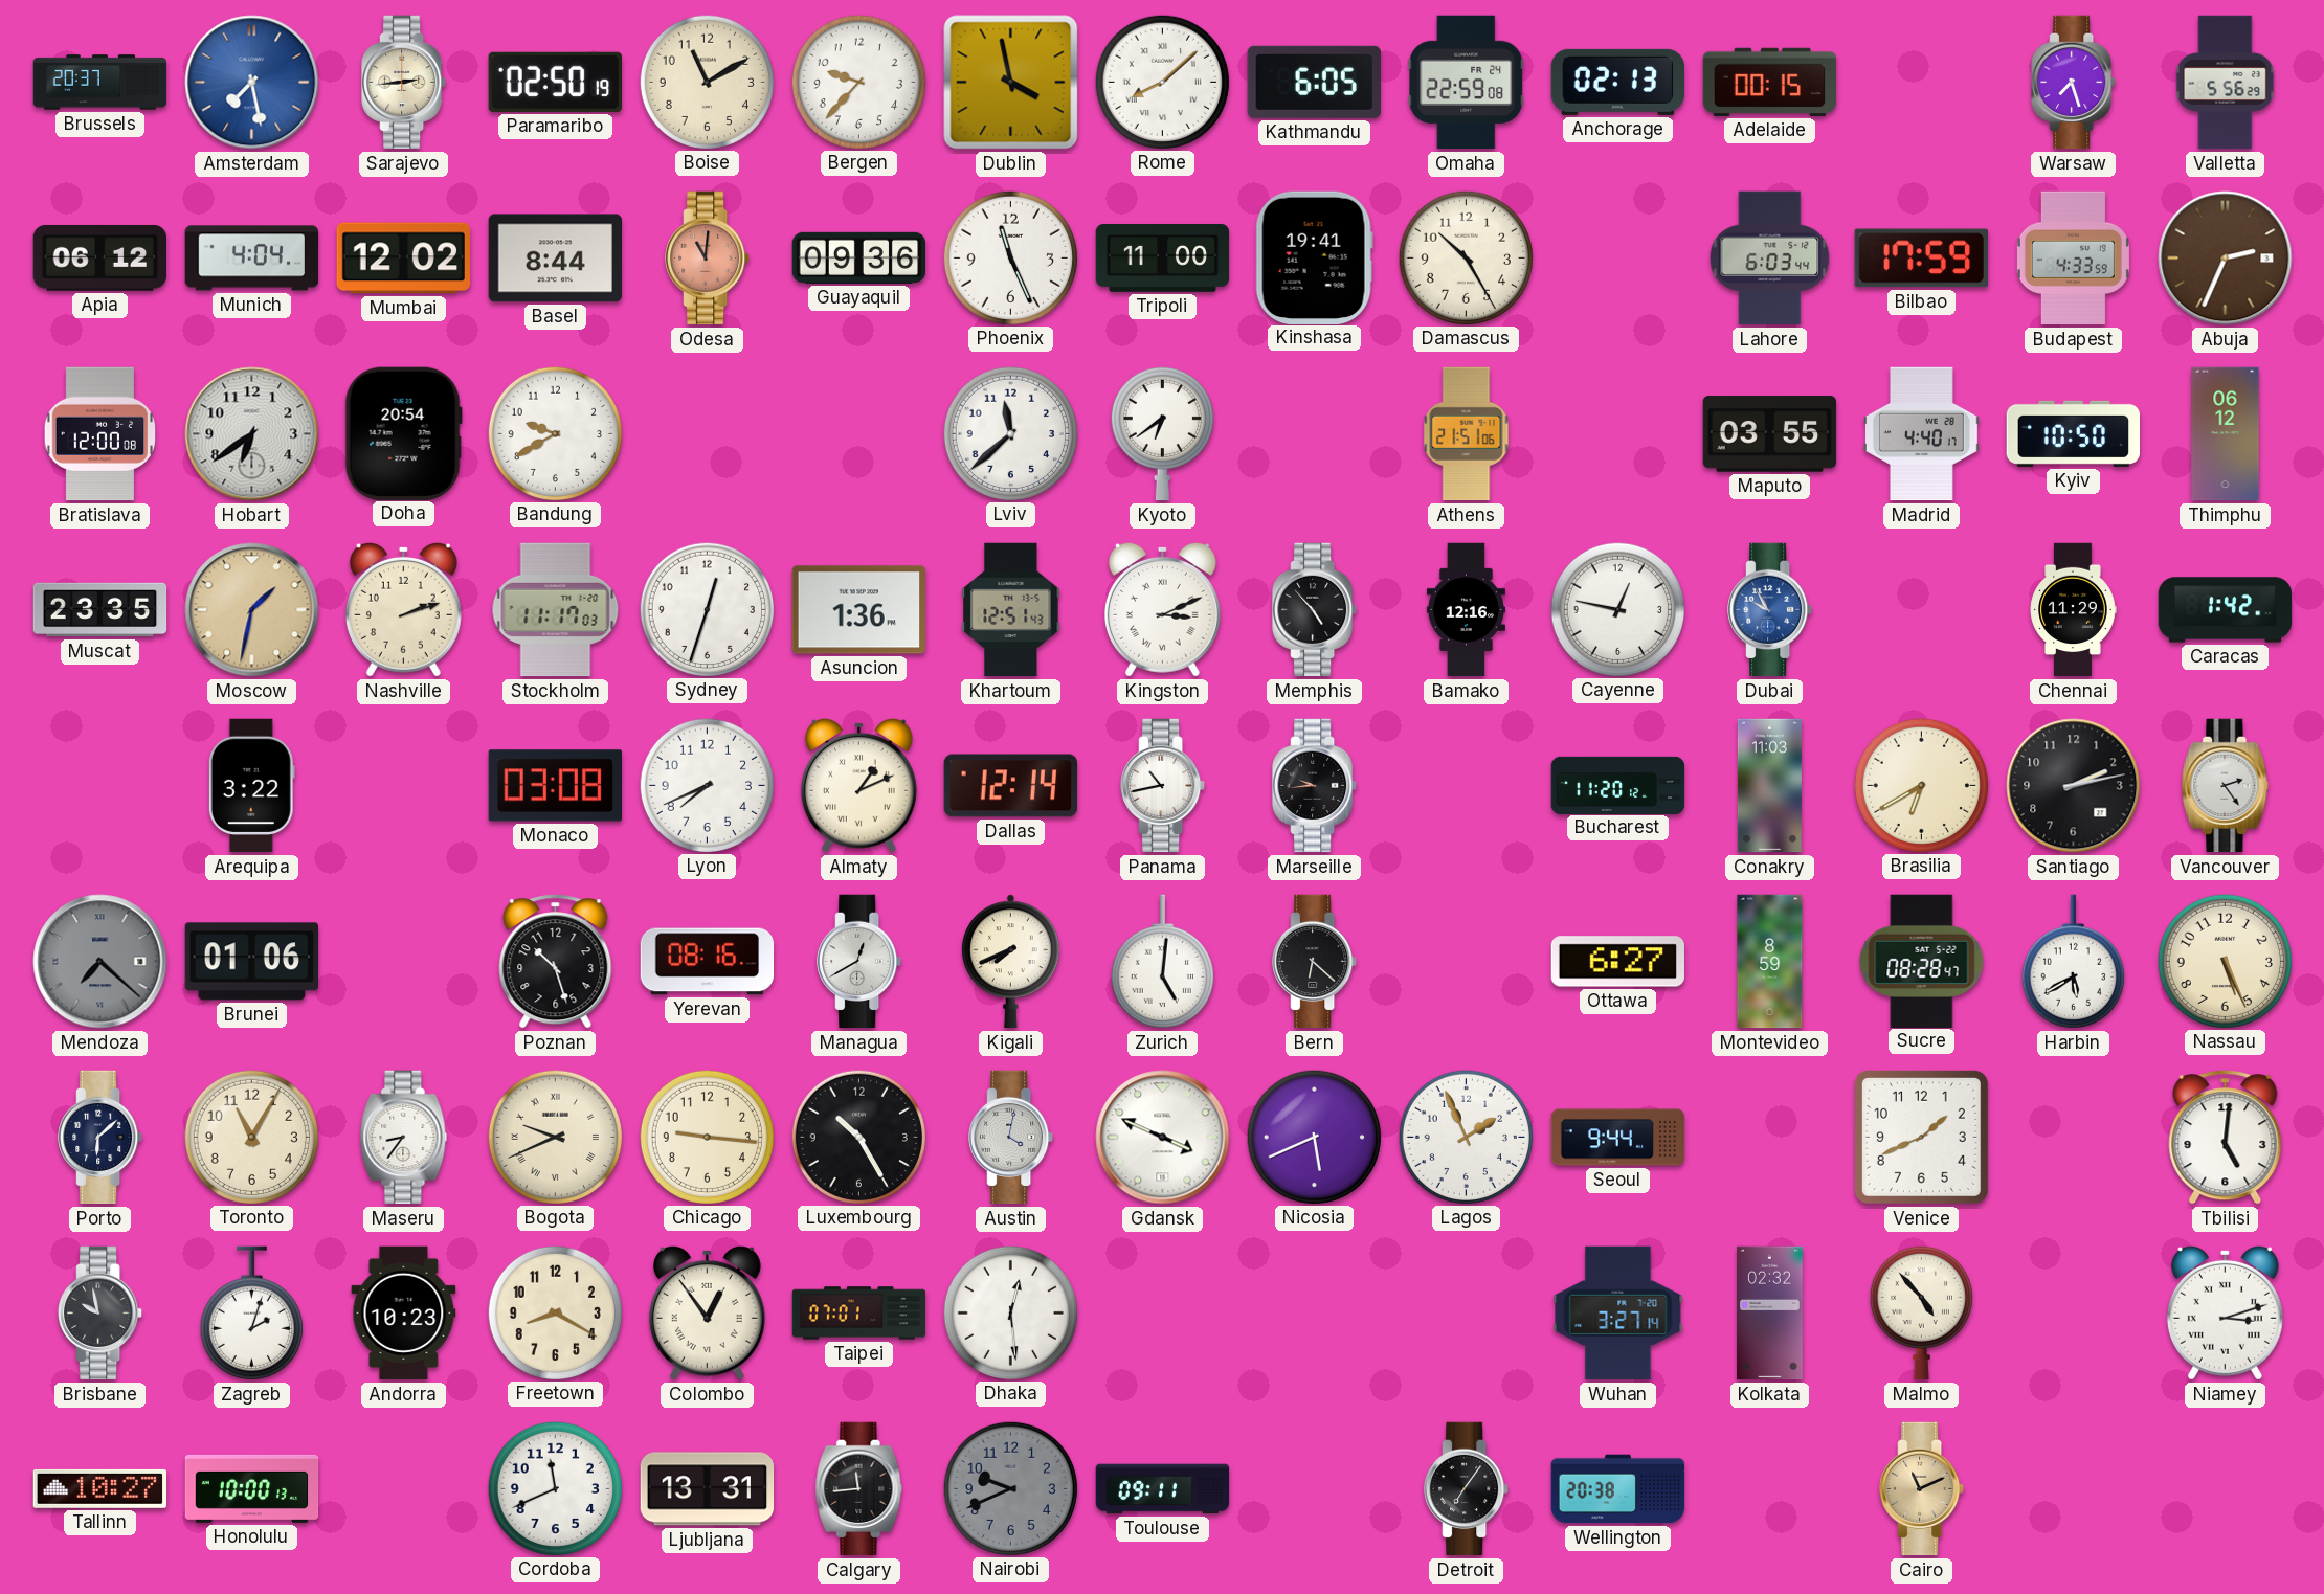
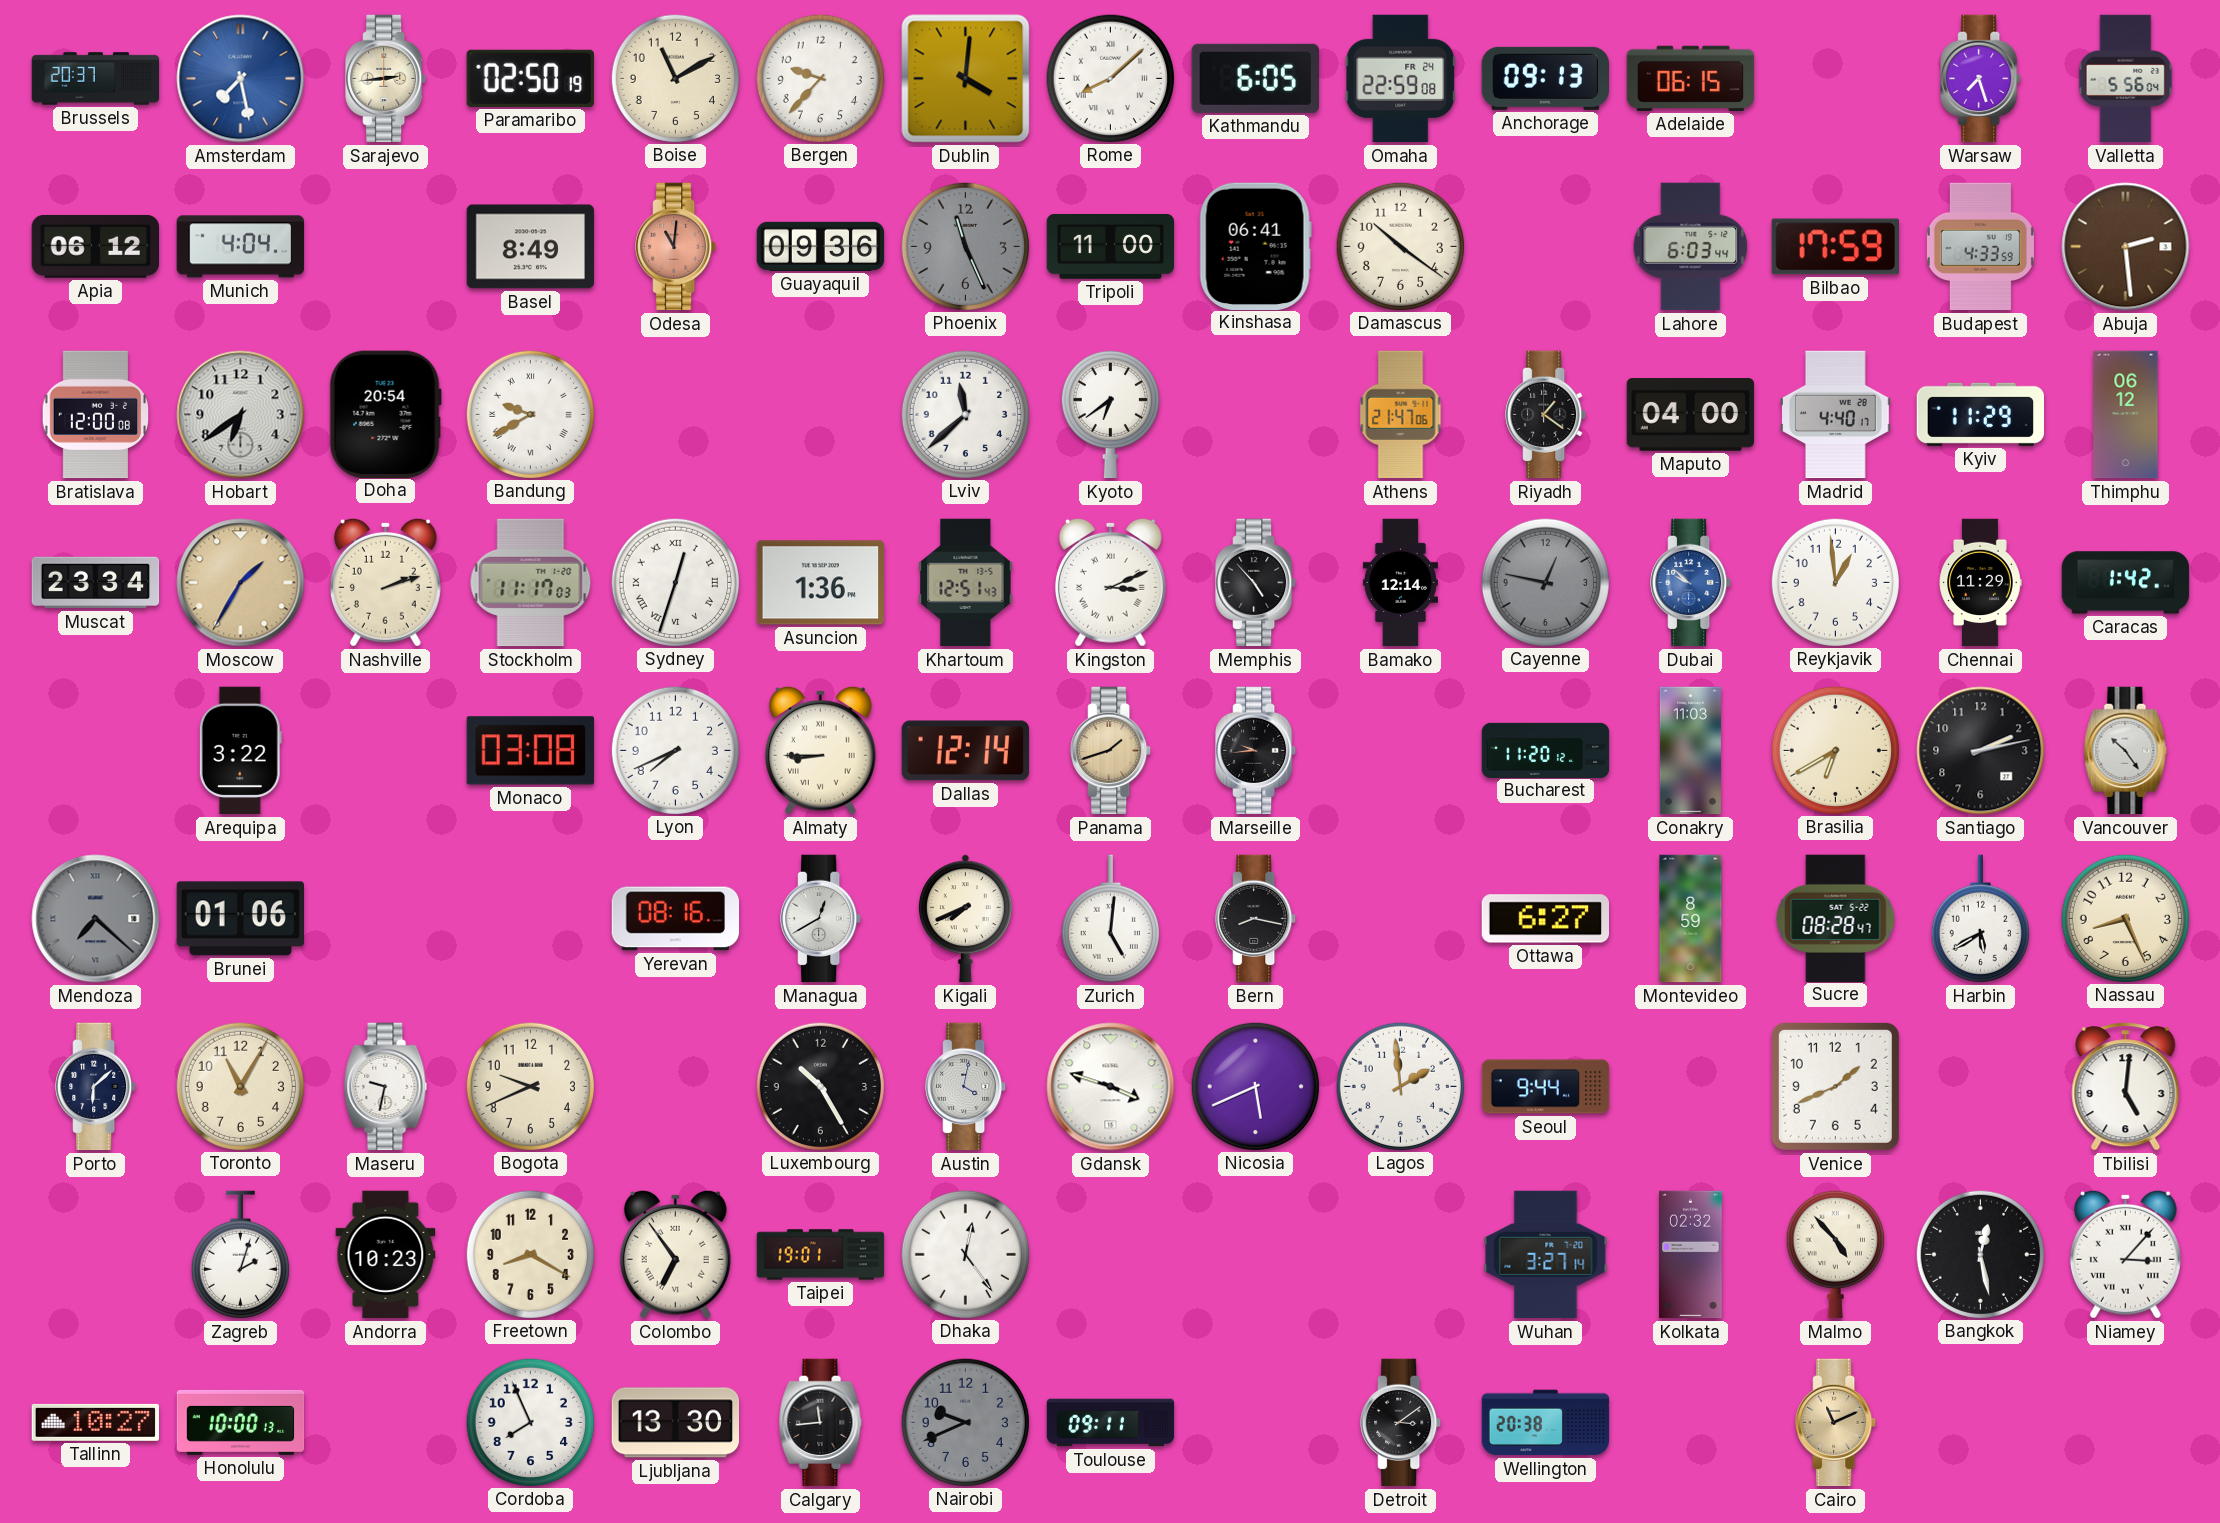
Dublin: 3:58 -> 4:01
Anchorage: 02:13 -> 09:13
Adelaide: 00:15 -> 06:15
Valletta: 5:56:29 -> 5:56:04
Mumbai: 12:02 -> none
Basel: 8:44 -> 8:49
Phoenix dial: white -> grey
Kinshasa: 19:41 -> 06:41
Damascus: 10:25 -> 10:21
Abuja: 2:34 -> 2:29
Bandung numerals: Arabic -> Roman
Athens: 21:51 -> 21:47
Riyadh: none -> 1:21
Maputo: 03:55 -> 04:00
Kyiv: 10:50 -> 11:29
Muscat: 23:35 -> 23:34
Moscow: 1:32 -> 1:35
Sydney numerals: Arabic -> Roman
Bamako: 12:16 -> 12:14
Cayenne dial: white -> grey
Dubai: 9:55 -> 9:52
Reykjavik: none -> 12:59
Almaty: 1:11 -> 8:45
Panama: 10:43 -> 1:42
Panama dial: white -> champagne
Vancouver: 2:24 -> 10:24
Poznan: 10:27 -> none
Bern: 6:22 -> 8:17
Nassau: 5:26 -> 8:26
Maseru: 8:36 -> 9:32
Bogota numerals: Roman -> Arabic
Chicago: 9:16 -> none
Gdansk: 3:49 -> 3:48
Lagos: 1:56 -> 1:59
Brisbane: 9:58 -> none
Colombo: 12:54 -> 6:54
Taipei: 07:01 -> 19:01
Dhaka: 12:29 -> 12:24
Bangkok: none -> 12:28
Niamey: 3:12 -> 3:07
Cordoba: 11:41 -> 7:56
Ljubljana: 13:31 -> 13:30
Detroit: 7:06 -> 3:09
